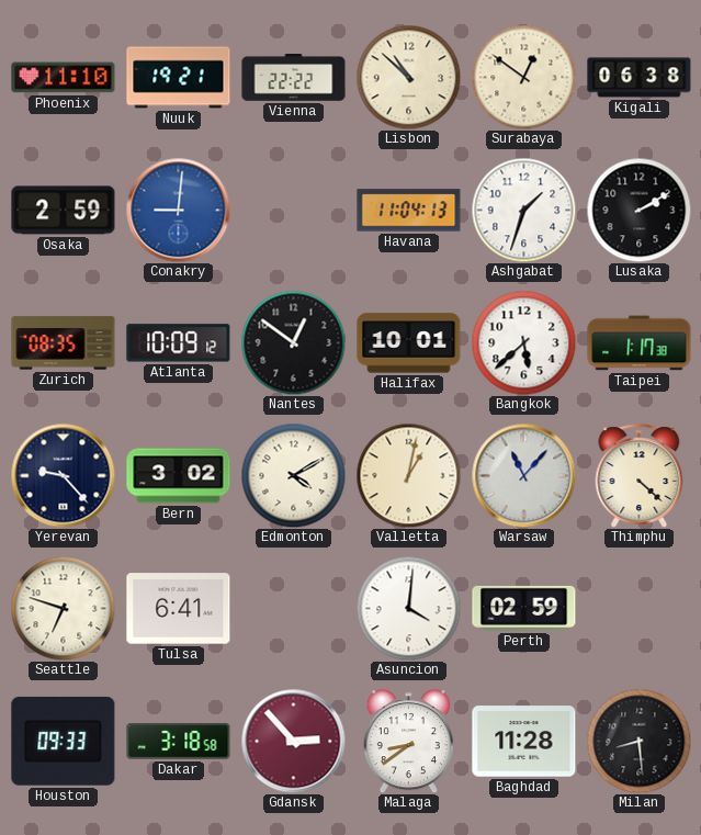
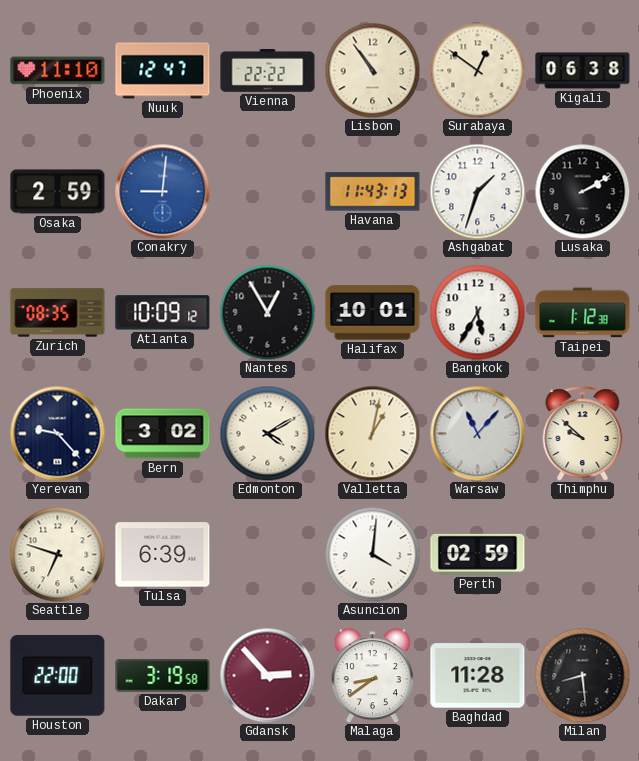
Nuuk: 19:21 -> 12:47
Lisbon: 10:52 -> 10:54
Havana: 11:04 -> 11:43
Nantes: 12:51 -> 12:55
Bangkok: 5:38 -> 5:35
Taipei: 1:17 -> 1:12
Thimphu: 4:22 -> 9:52
Tulsa: 6:41 -> 6:39
Houston: 09:33 -> 22:00
Dakar: 3:18 -> 3:19
